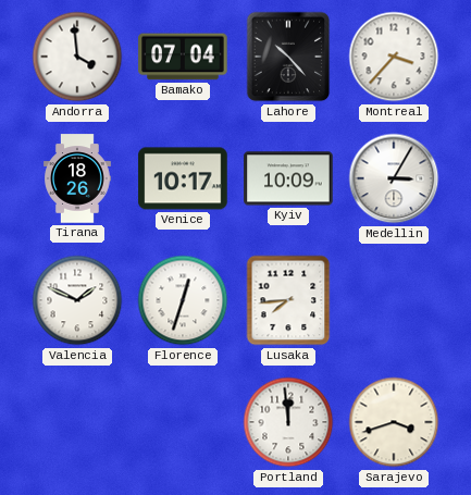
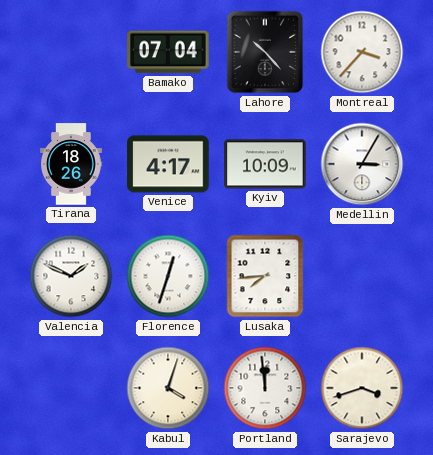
Andorra: 3:59 -> none
Venice: 10:17 -> 4:17
Kabul: none -> 4:03
